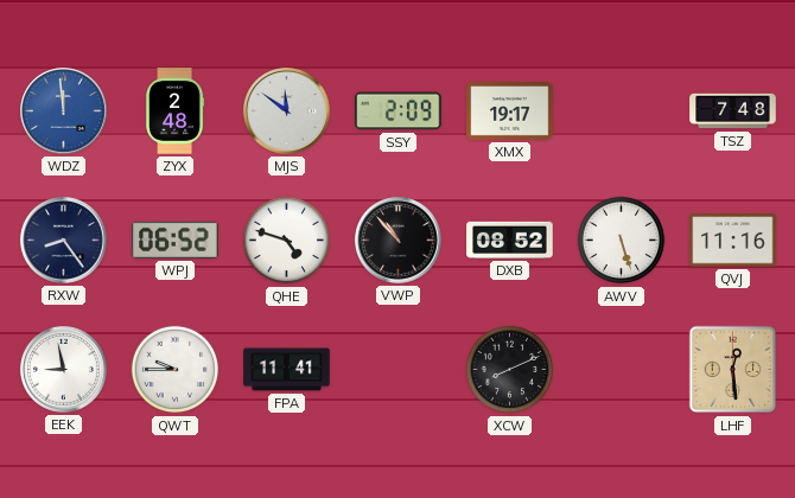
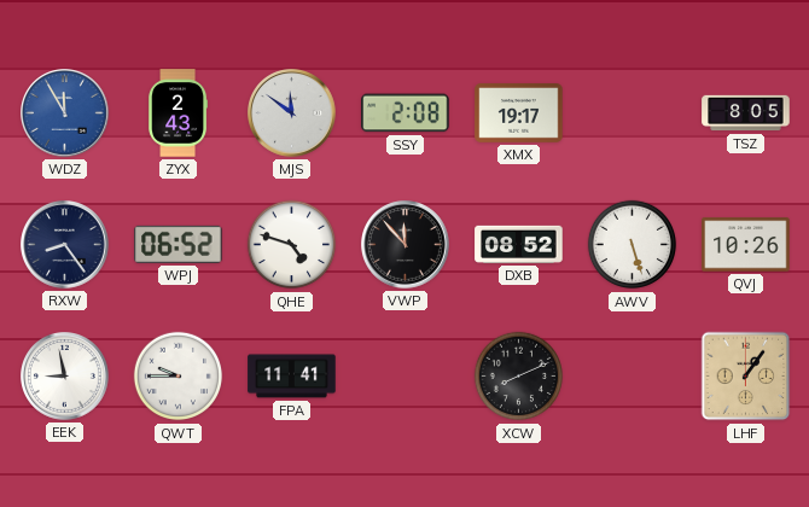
WDZ: 11:59 -> 11:55
ZYX: 2:48 -> 2:43
SSY: 2:09 -> 2:08
TSZ: 7:48 -> 8:05
VWP: 10:53 -> 11:53
QVJ: 11:16 -> 10:26
LHF: 12:29 -> 1:06
